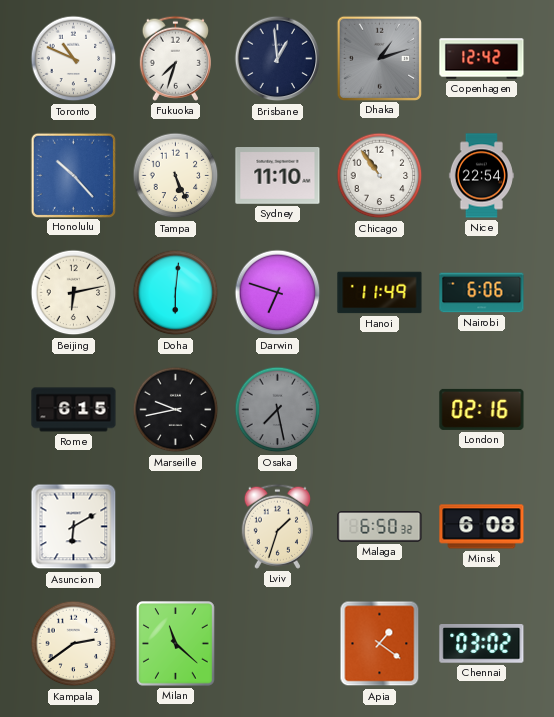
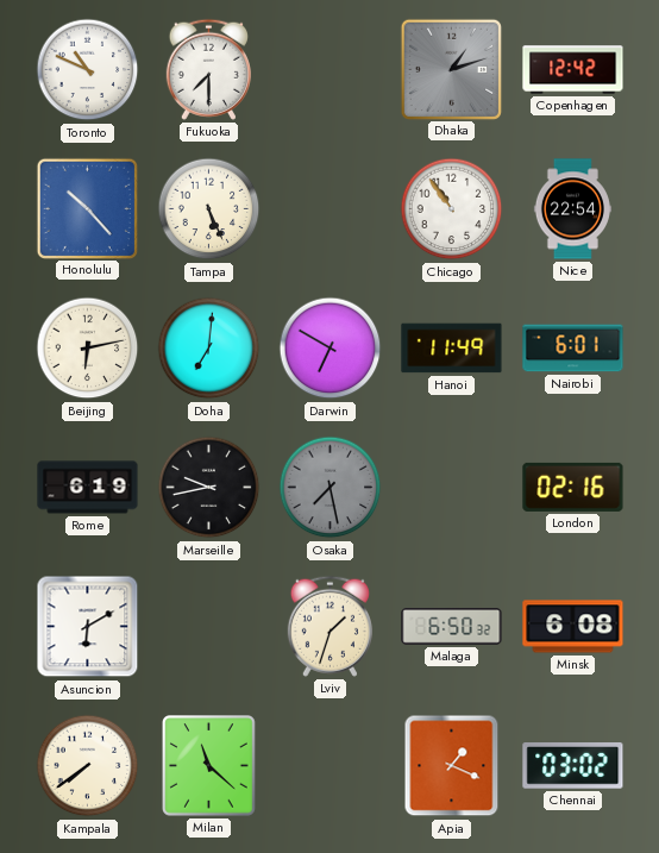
Fukuoka: 7:33 -> 7:30
Brisbane: 12:59 -> none
Sydney: 11:10 -> none
Doha: 6:01 -> 7:01
Darwin: 6:48 -> 6:50
Nairobi: 6:06 -> 6:01
Rome: 6:15 -> 6:19
Kampala: 2:39 -> 7:39
Apia: 1:21 -> 1:19
